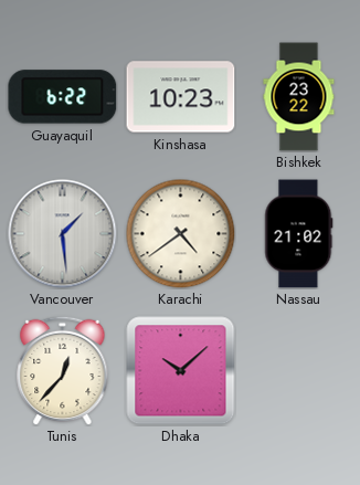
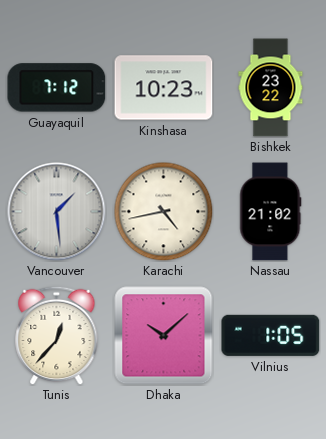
Guayaquil: 6:22 -> 7:12
Karachi: 4:39 -> 4:43
Vilnius: none -> 1:05
